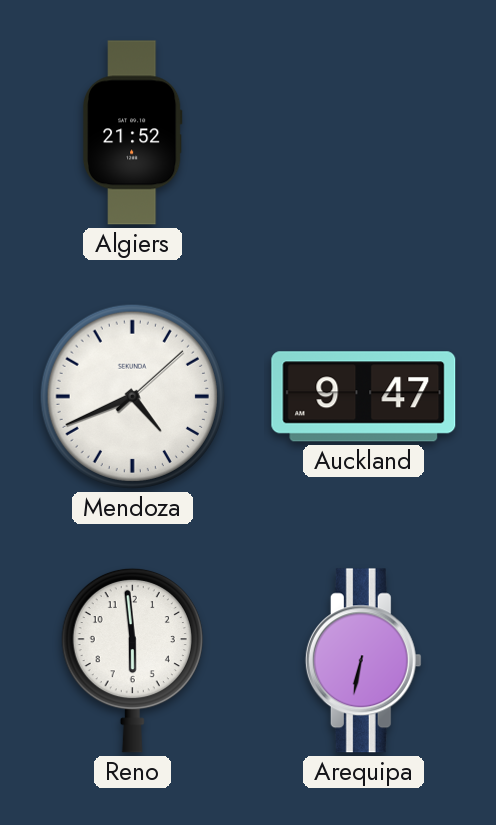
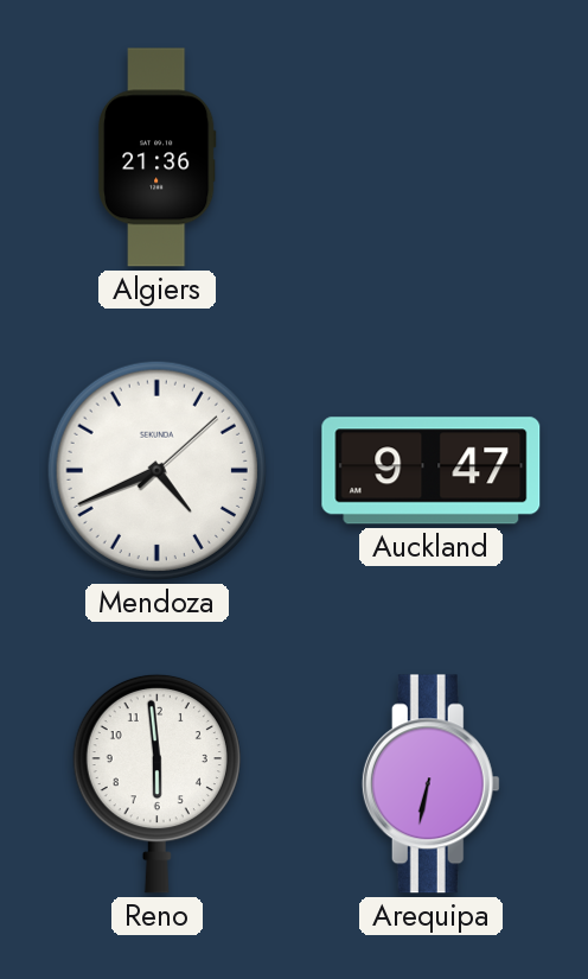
Algiers: 21:52 -> 21:36
